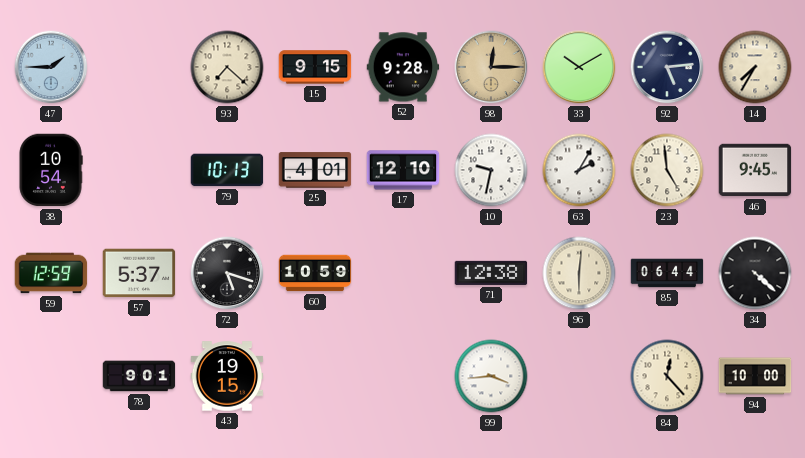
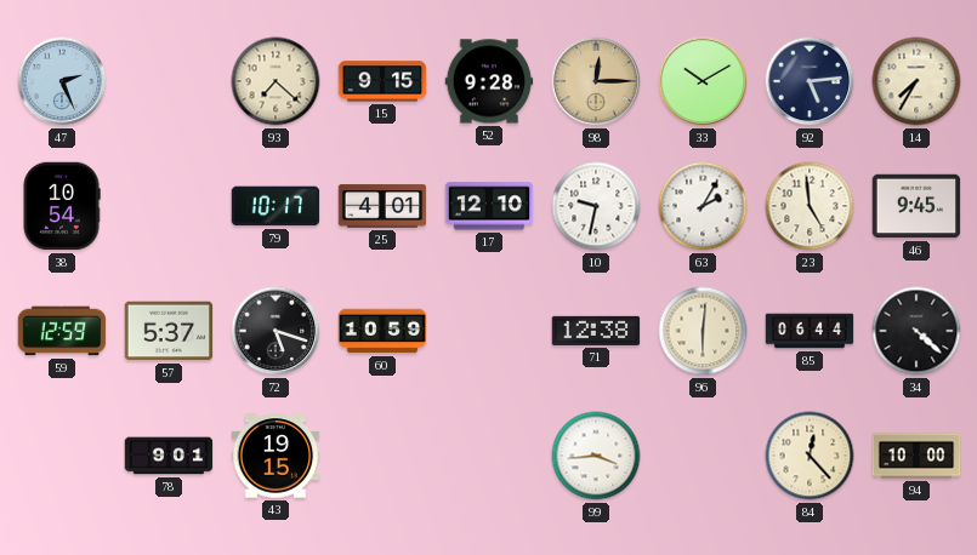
47: 1:45 -> 2:26
79: 10:13 -> 10:17
